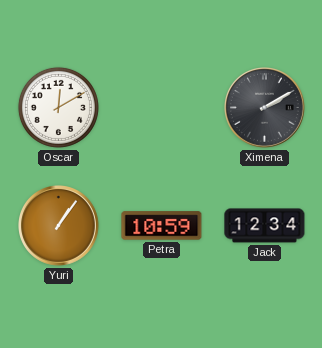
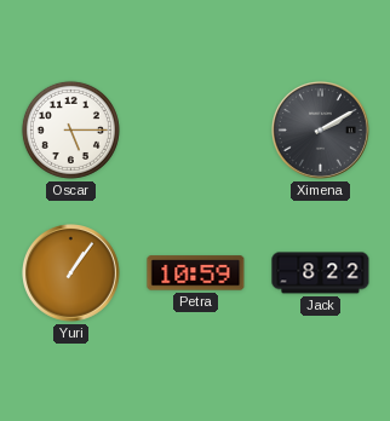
Oscar: 12:10 -> 5:15
Jack: 12:34 -> 8:22
